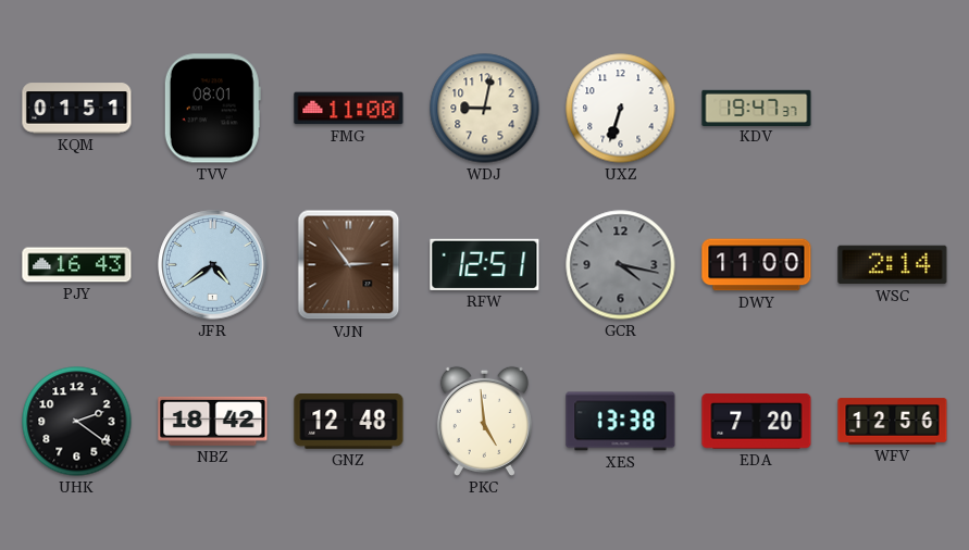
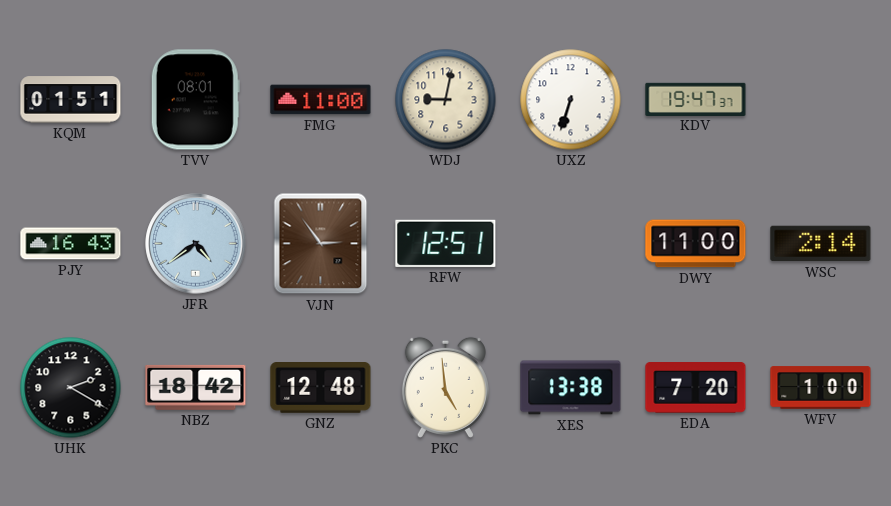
GCR: 4:17 -> none
UHK: 2:21 -> 2:20
WFV: 12:56 -> 1:00
